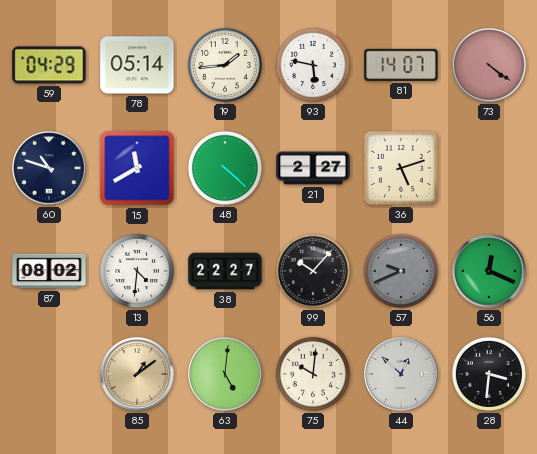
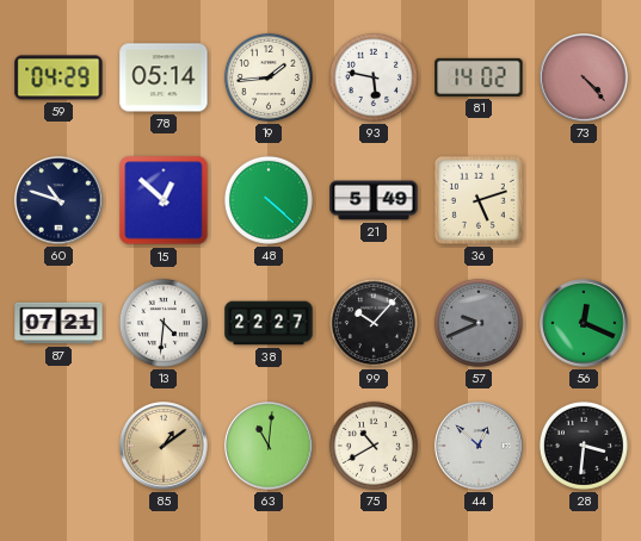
81: 14:07 -> 14:02
73: 4:21 -> 4:23
15: 11:40 -> 12:52
21: 2:27 -> 5:49
87: 08:02 -> 07:21
63: 5:01 -> 11:01
75: 10:01 -> 10:40
